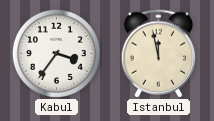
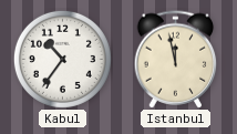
Kabul: 3:36 -> 10:36
